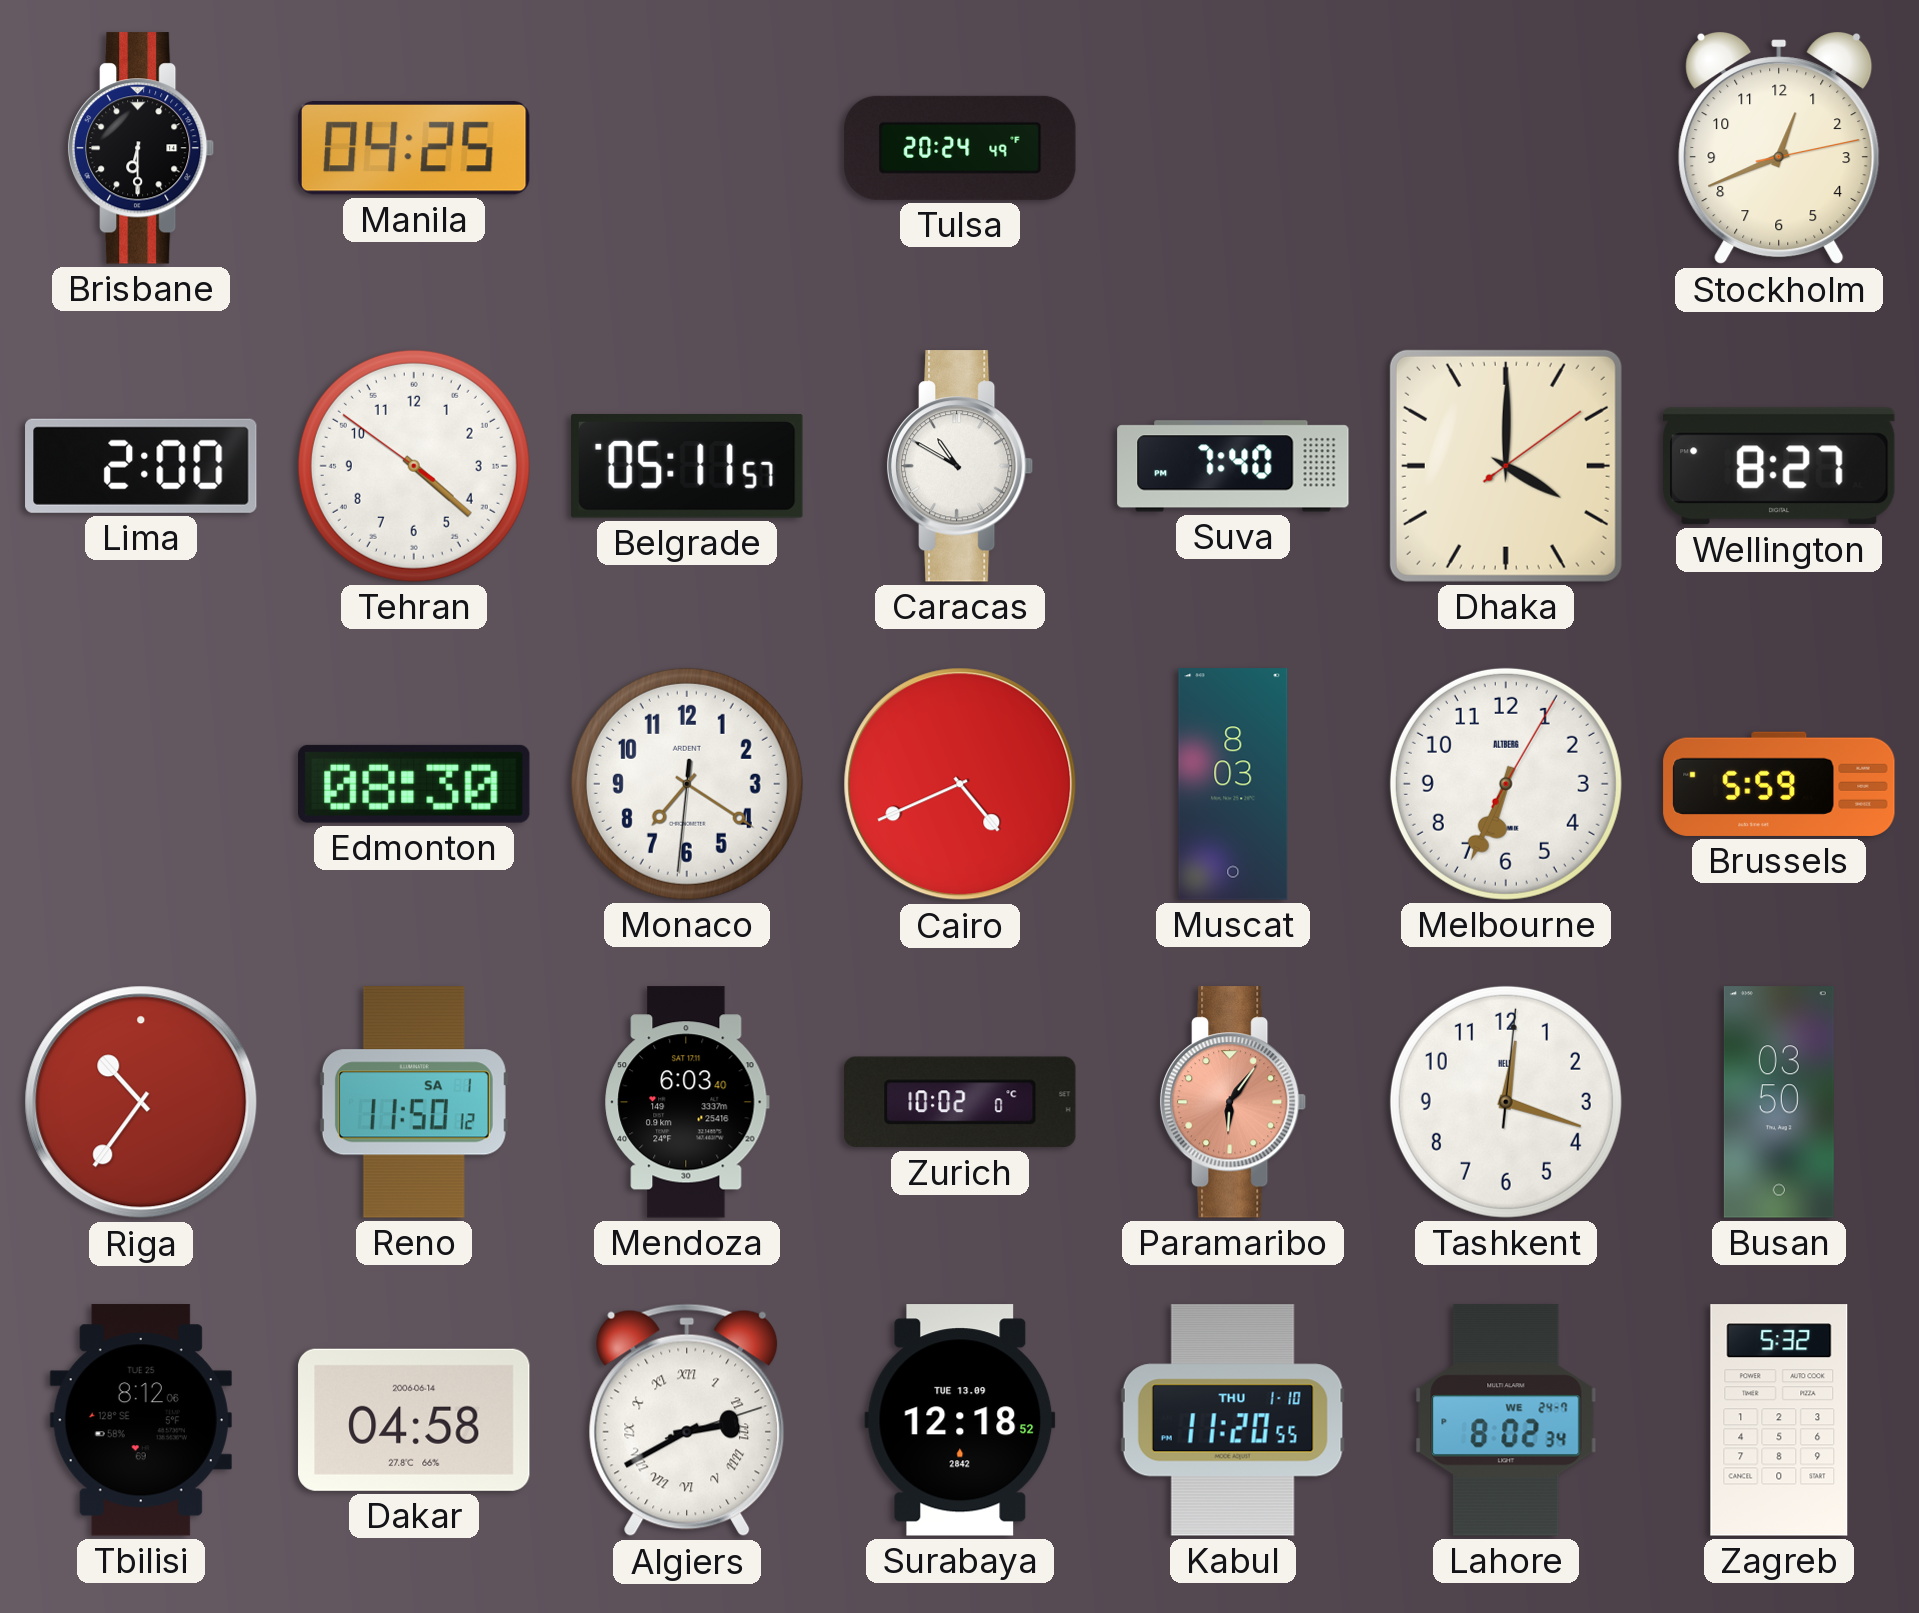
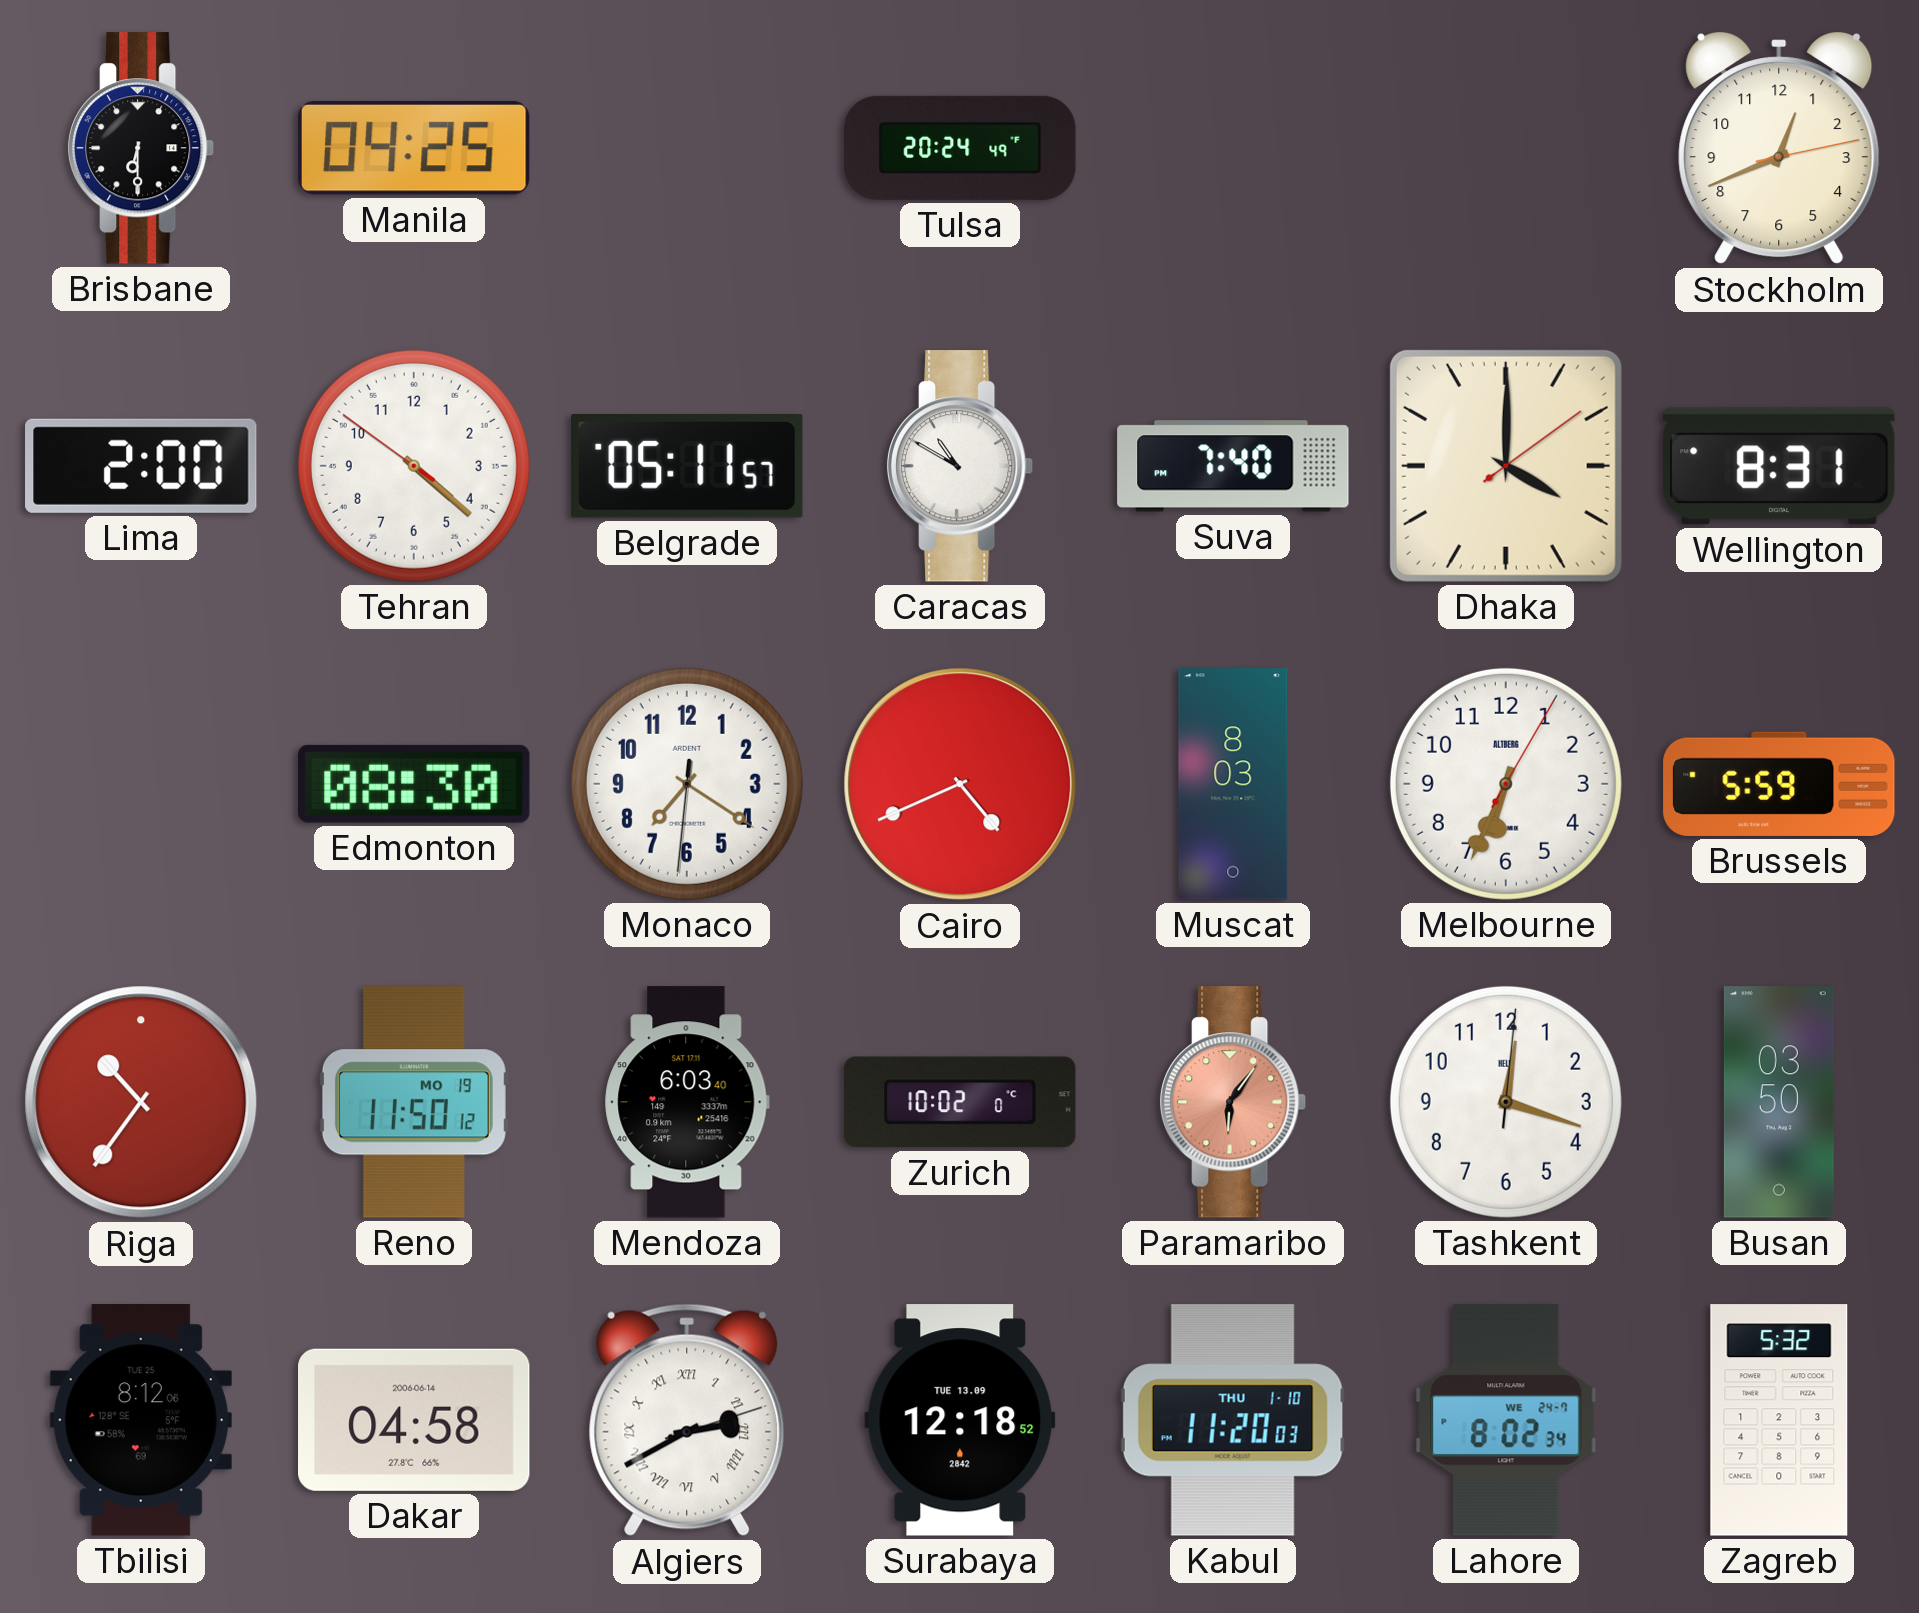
Wellington: 8:27 -> 8:31
Reno date: SA 1 -> MO 19
Kabul: 11:20:55 -> 11:20:03
